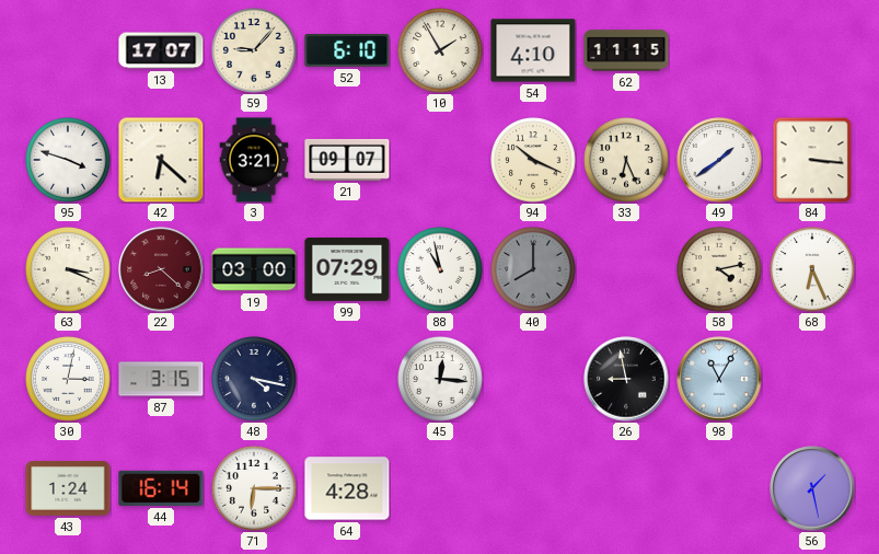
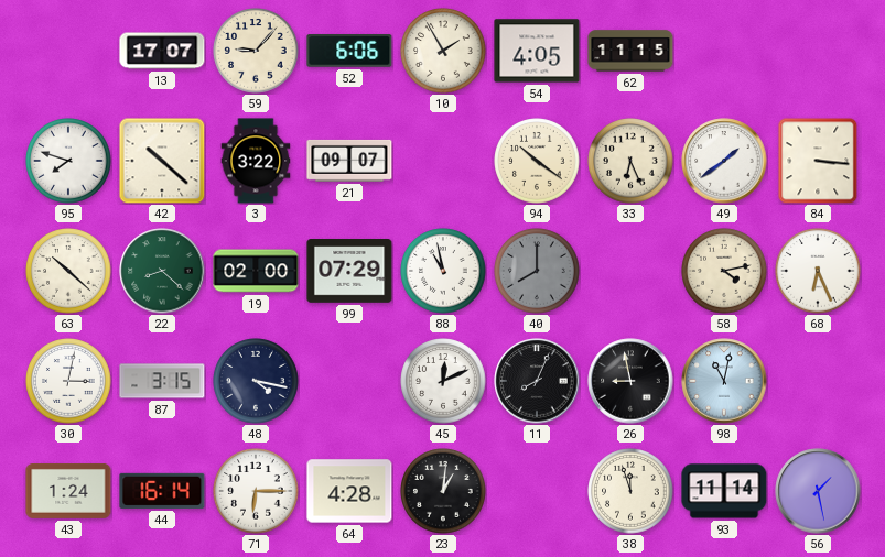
52: 6:10 -> 6:06
54: 4:10 -> 4:05
95: 3:48 -> 7:48
42: 6:22 -> 10:22
3: 3:21 -> 3:22
94: 10:19 -> 10:21
63: 3:19 -> 10:22
22 dial: burgundy -> green
19: 03:00 -> 02:00
45: 12:16 -> 12:11
11: none -> 8:04
98: 11:05 -> 11:02
23: none -> 1:01
38: none -> 11:57
93: none -> 11:14
